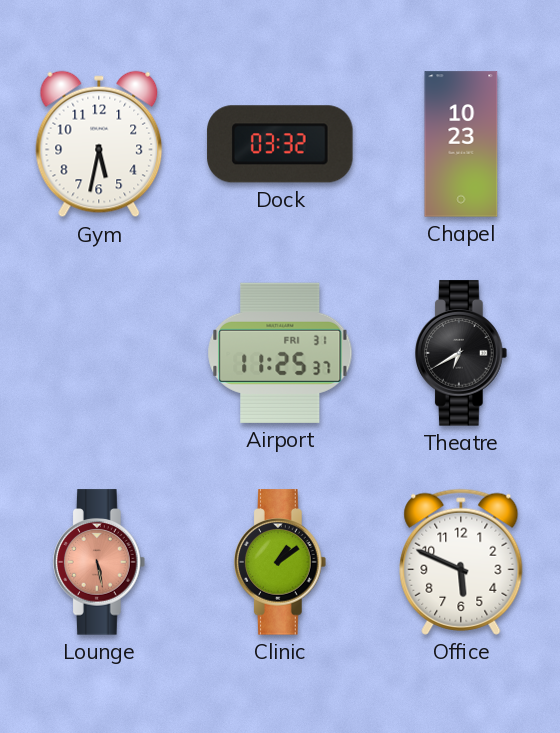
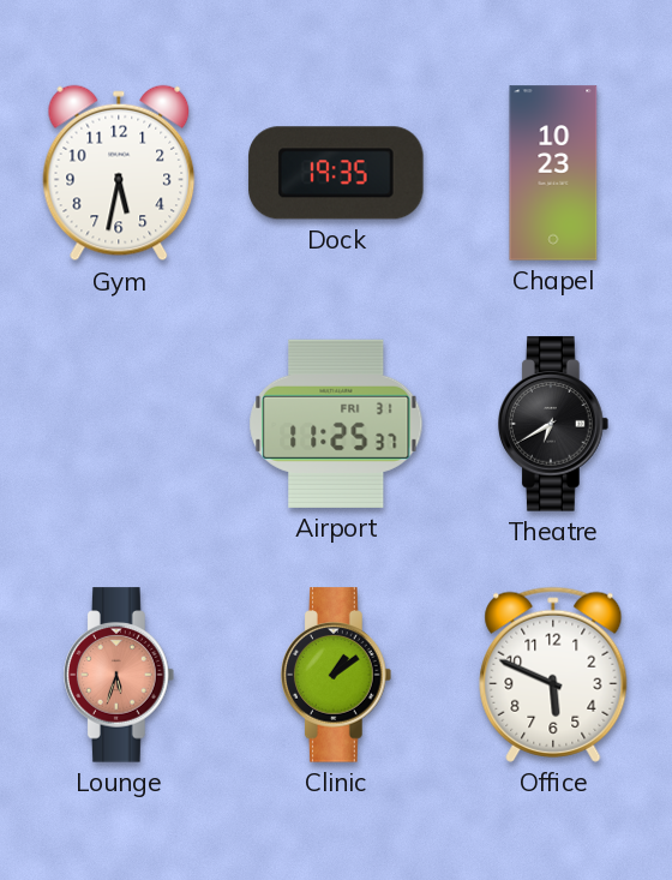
Dock: 03:32 -> 19:35
Lounge: 5:28 -> 5:33
